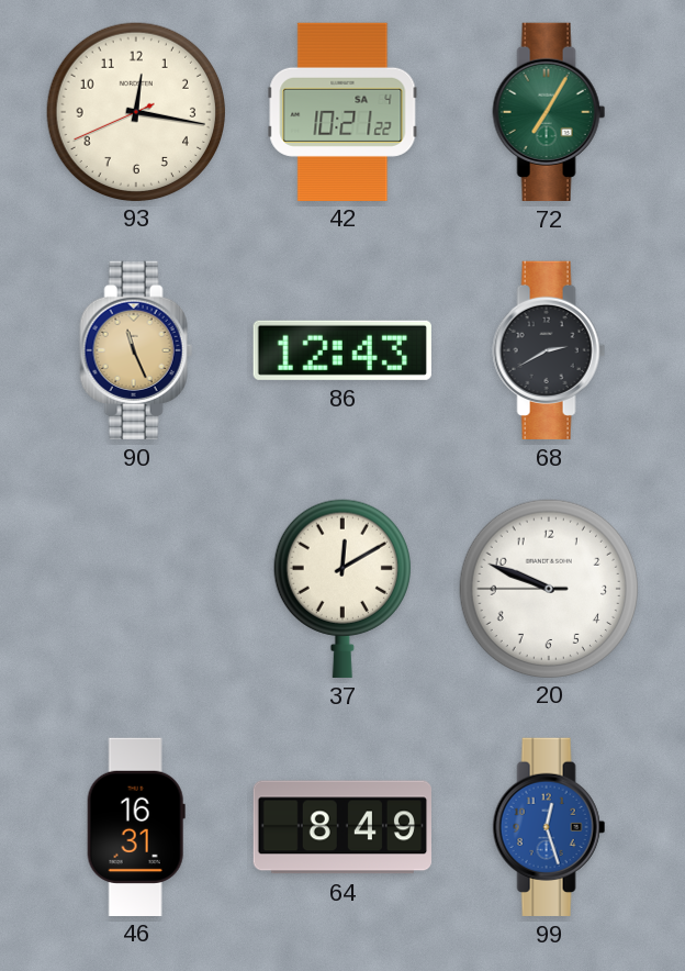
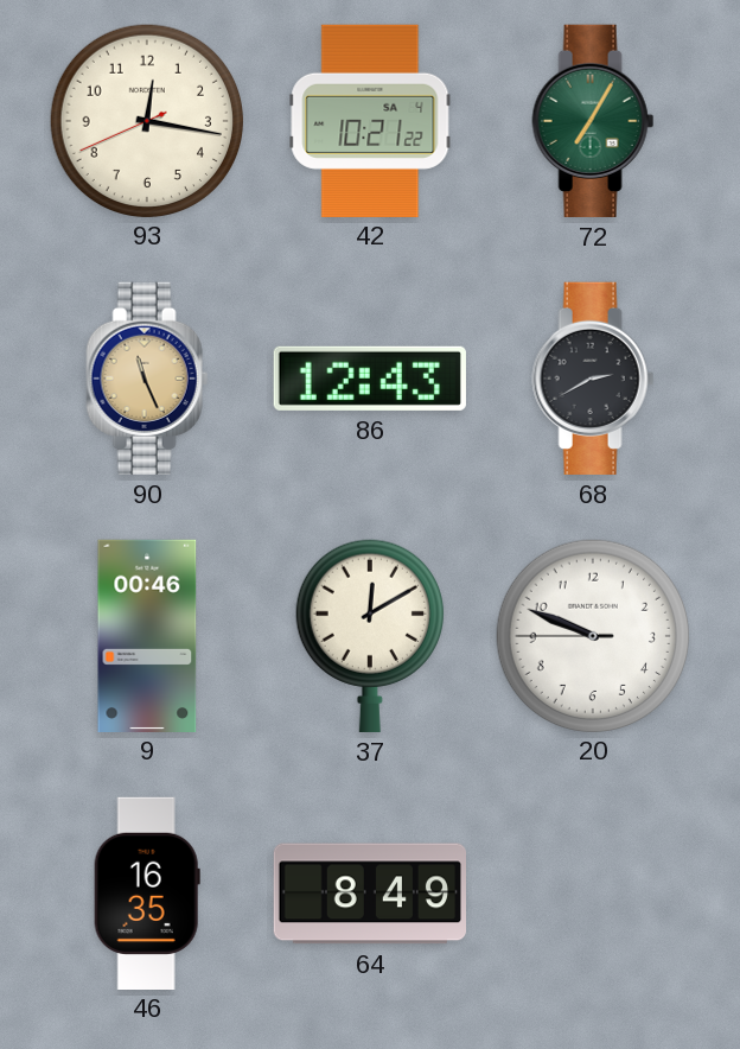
9: none -> 00:46
46: 16:31 -> 16:35
99: 12:27 -> none
